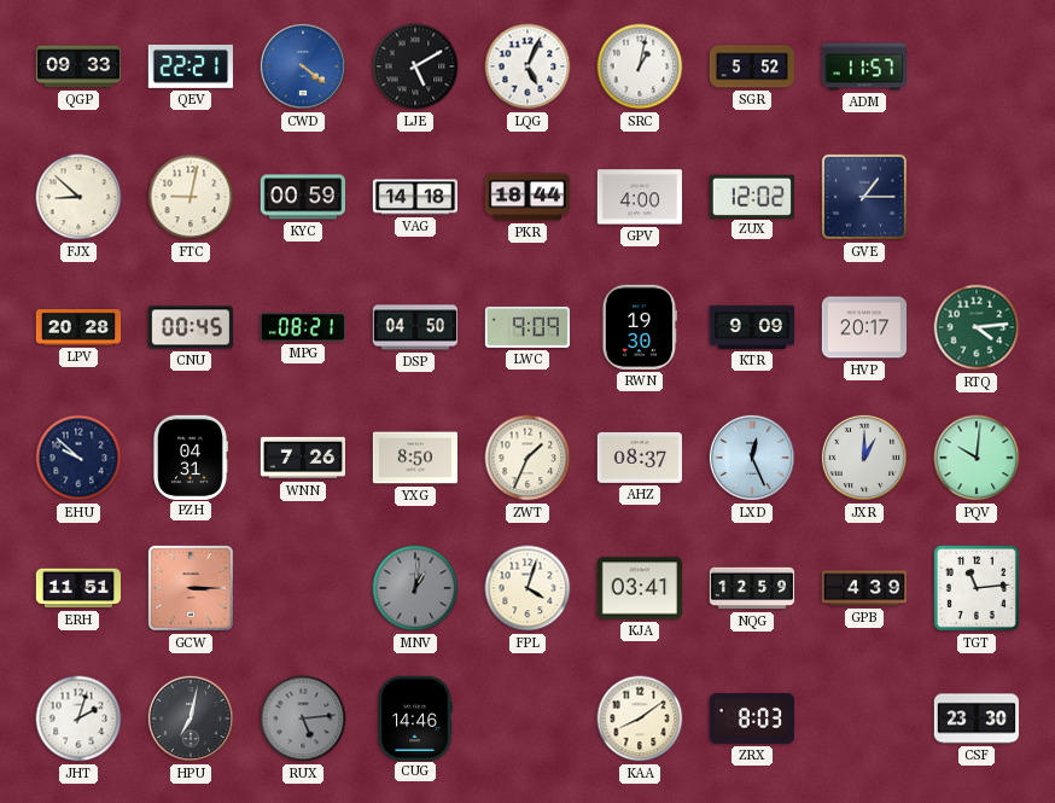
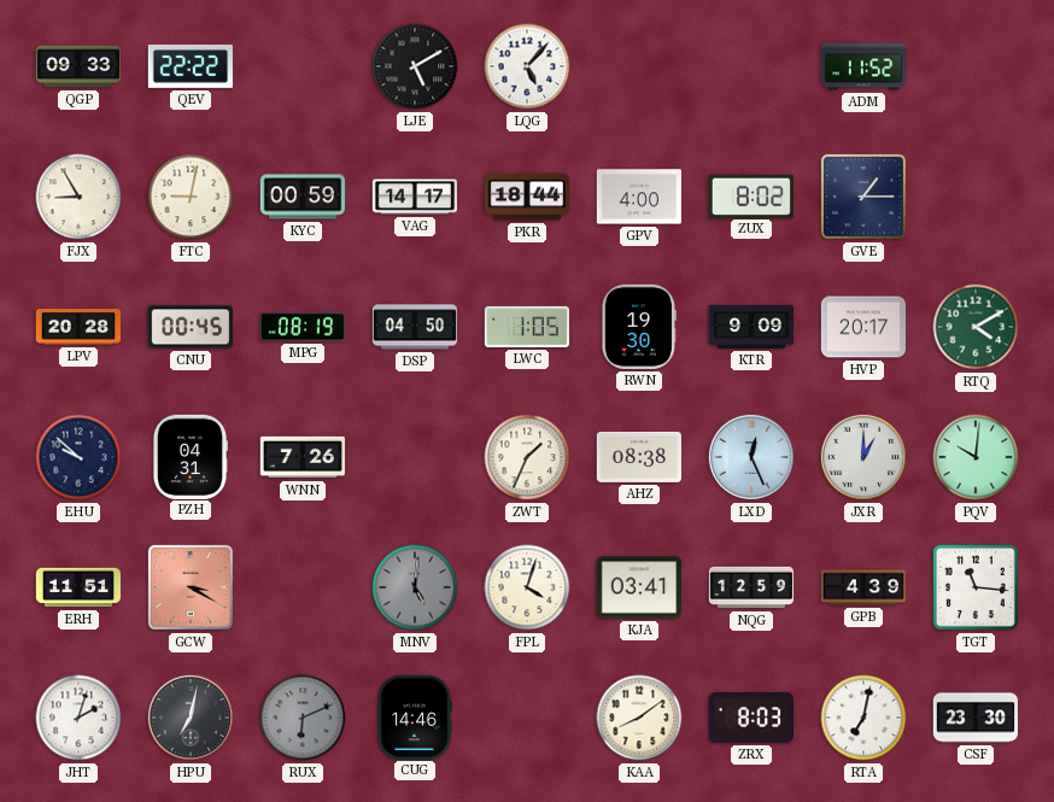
QEV: 22:21 -> 22:22
CWD: 4:21 -> none
LQG: 5:04 -> 5:07
SRC: 1:02 -> none
SGR: 5:52 -> none
ADM: 11:57 -> 11:52
FJX: 8:52 -> 8:55
VAG: 14:18 -> 14:17
ZUX: 12:02 -> 8:02
MPG: 08:21 -> 08:19
LWC: 9:09 -> 1:05
RTQ: 4:14 -> 4:10
YXG: 8:50 -> none
AHZ: 08:37 -> 08:38
GCW: 3:15 -> 3:20
MNV: 1:01 -> 5:01
TGT: 11:14 -> 11:16
RUX: 5:14 -> 6:11
RTA: none -> 7:02
